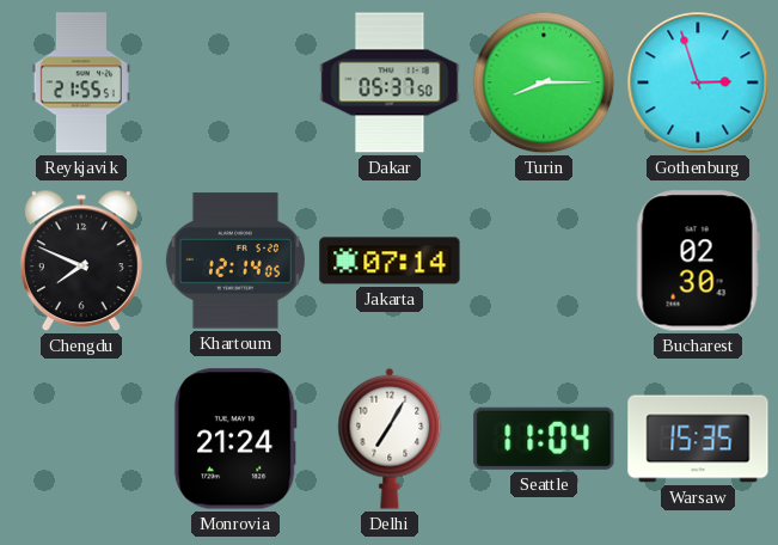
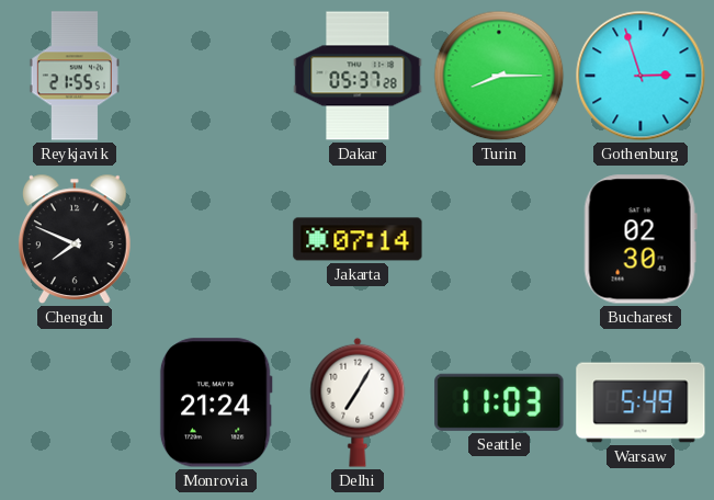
Dakar: 05:37:50 -> 05:37:28
Khartoum: 12:14 -> none
Seattle: 11:04 -> 11:03
Warsaw: 15:35 -> 5:49
